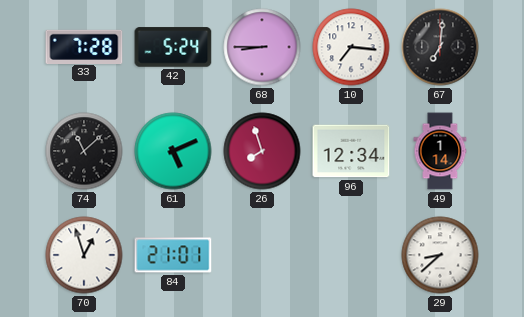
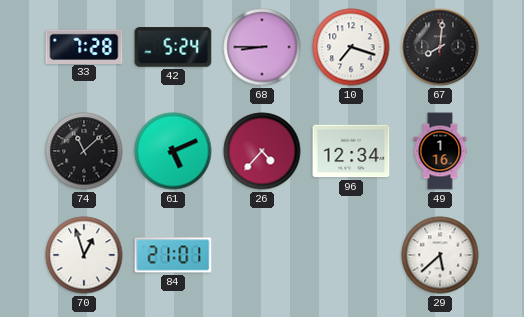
10: 7:16 -> 7:18
67: 7:01 -> 8:01
26: 7:57 -> 4:37
49: 1:14 -> 1:16
29: 8:38 -> 5:38
